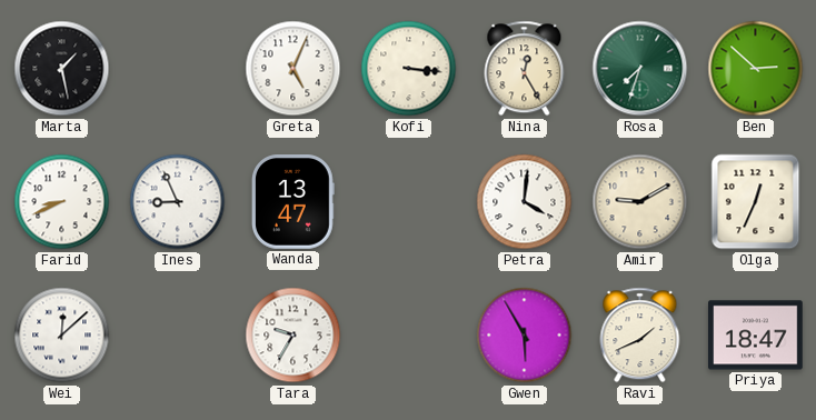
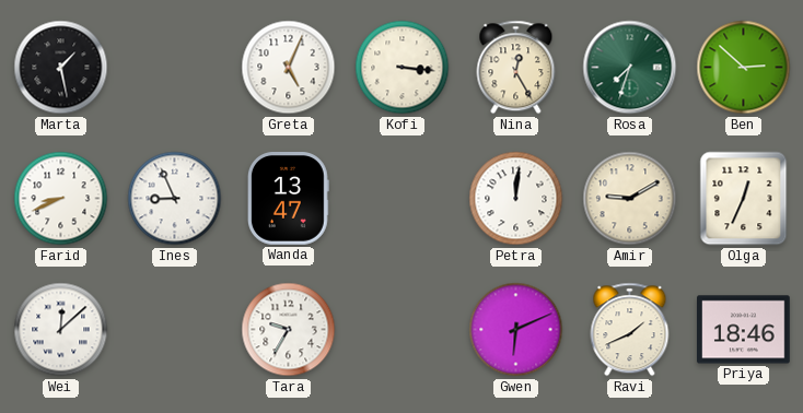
Petra: 4:01 -> 12:01
Gwen: 5:55 -> 6:11
Priya: 18:47 -> 18:46
